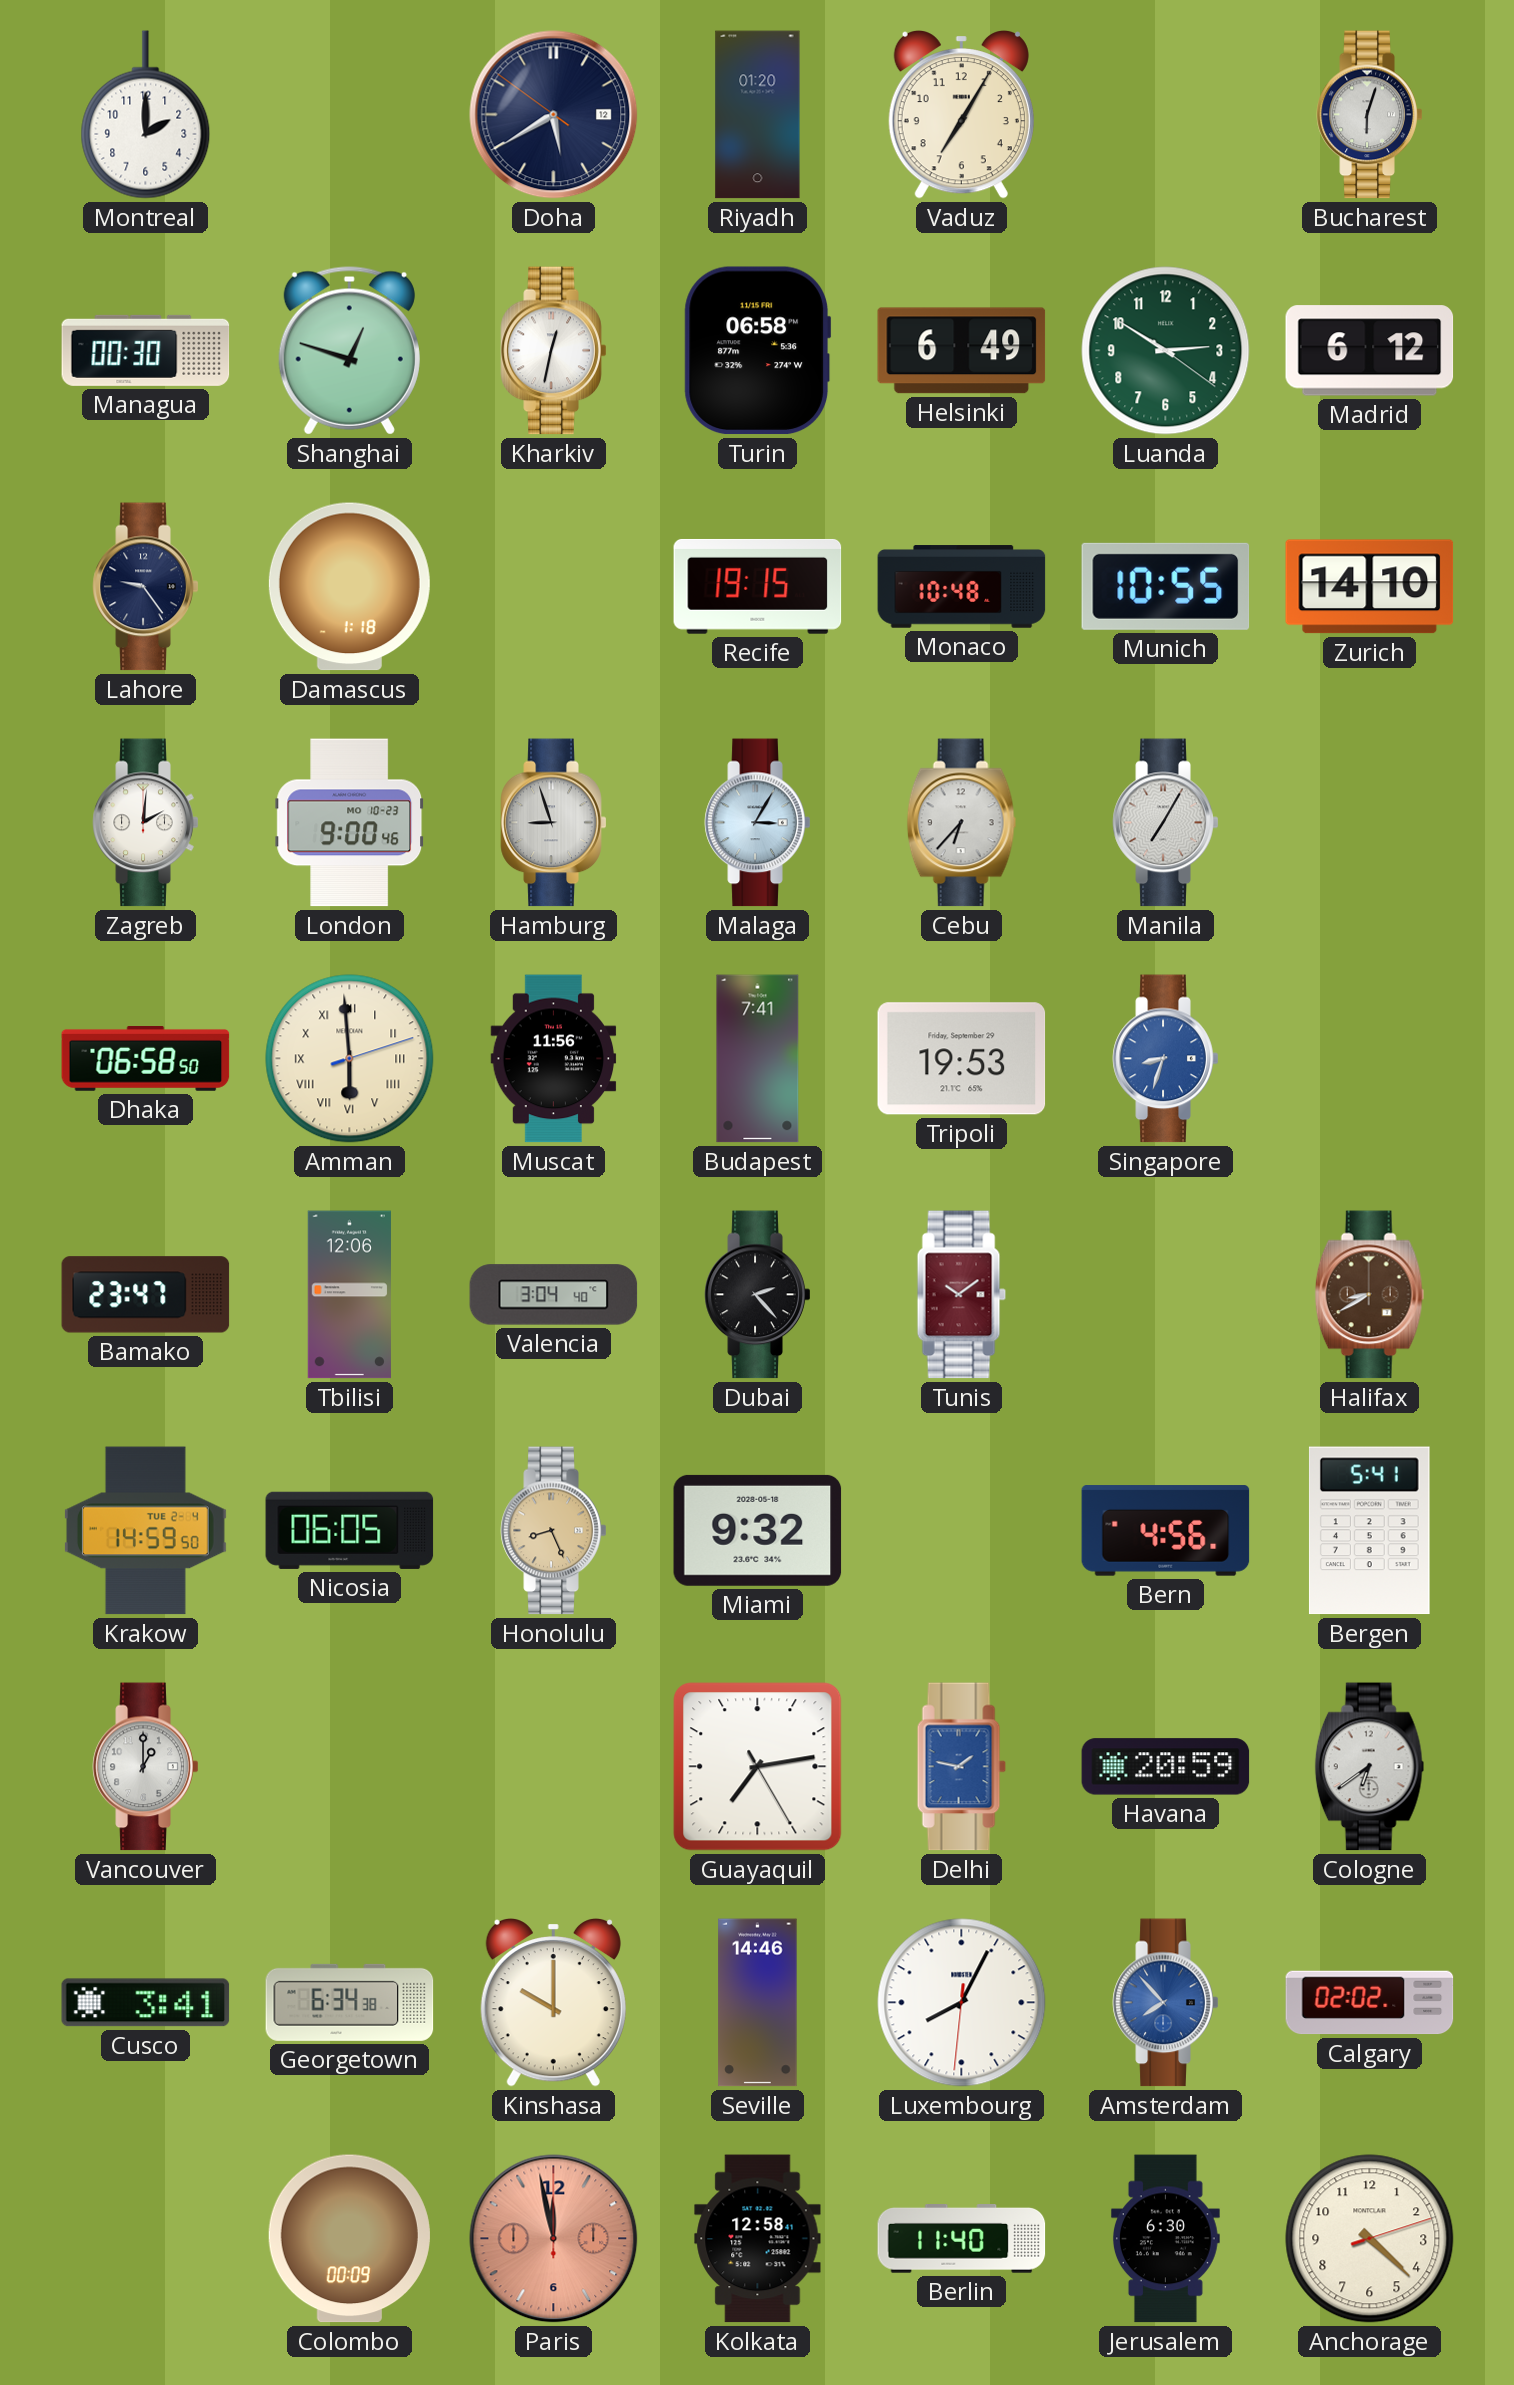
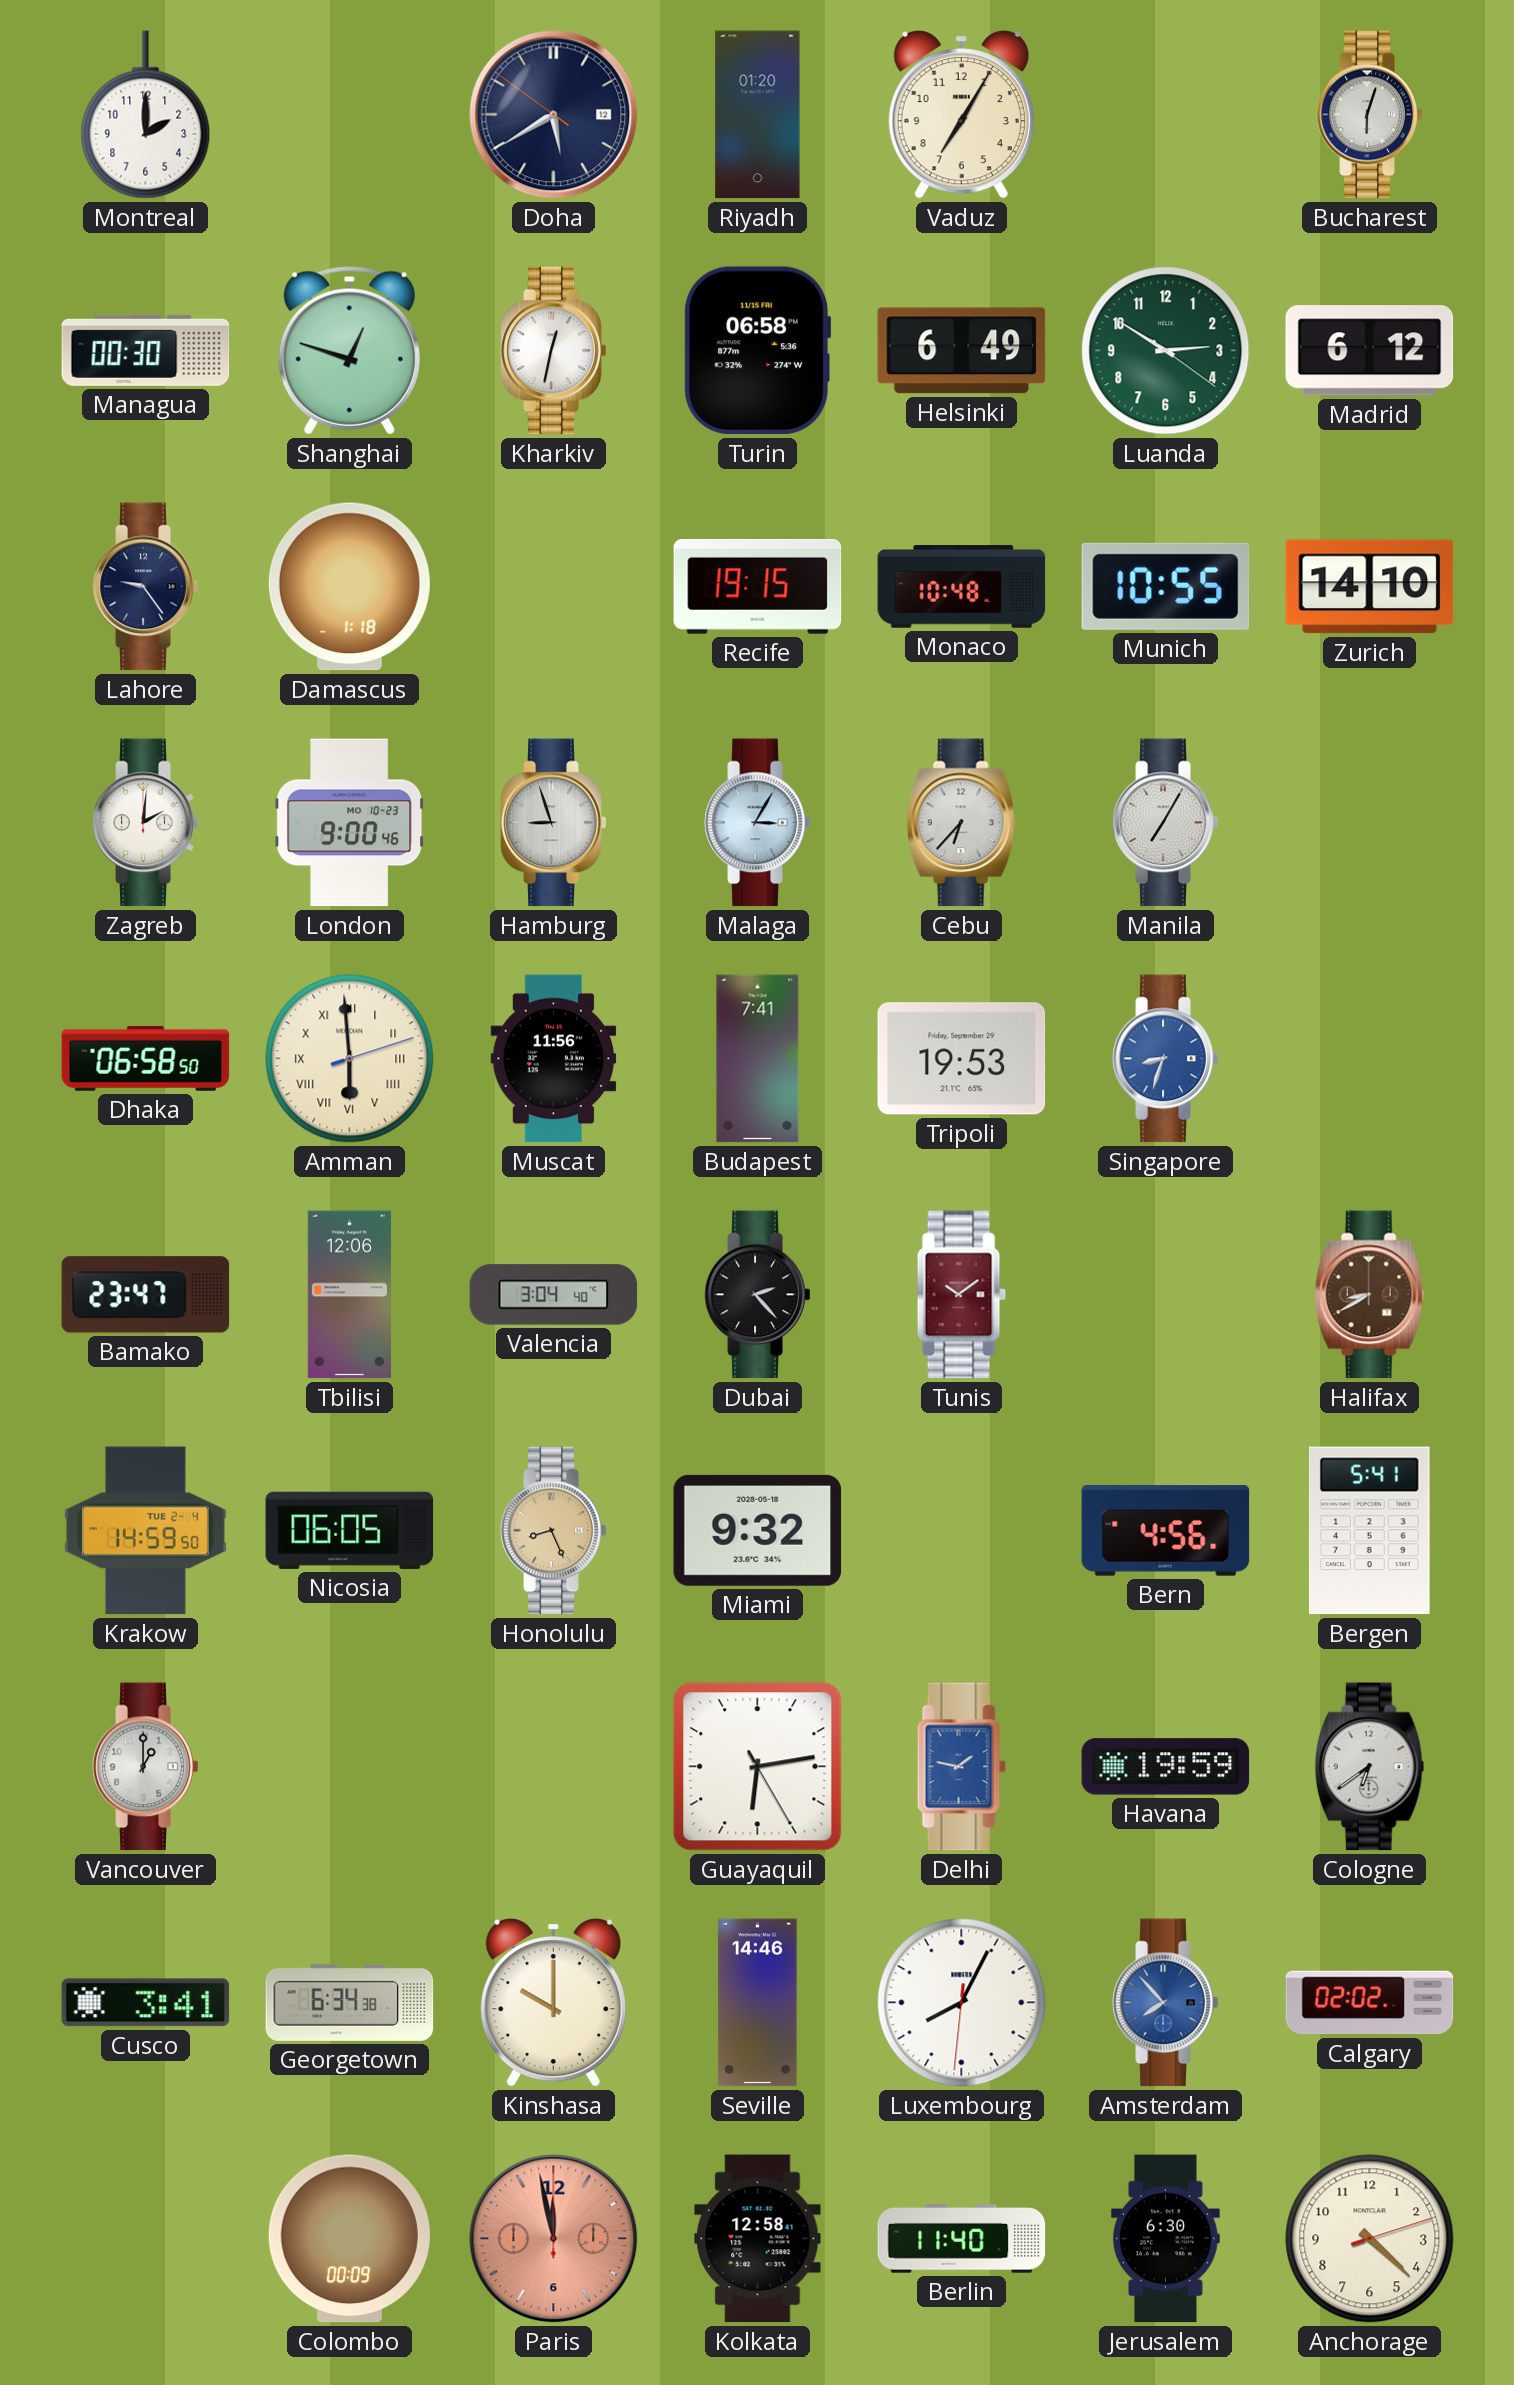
Guayaquil: 7:13 -> 6:13
Havana: 20:59 -> 19:59
